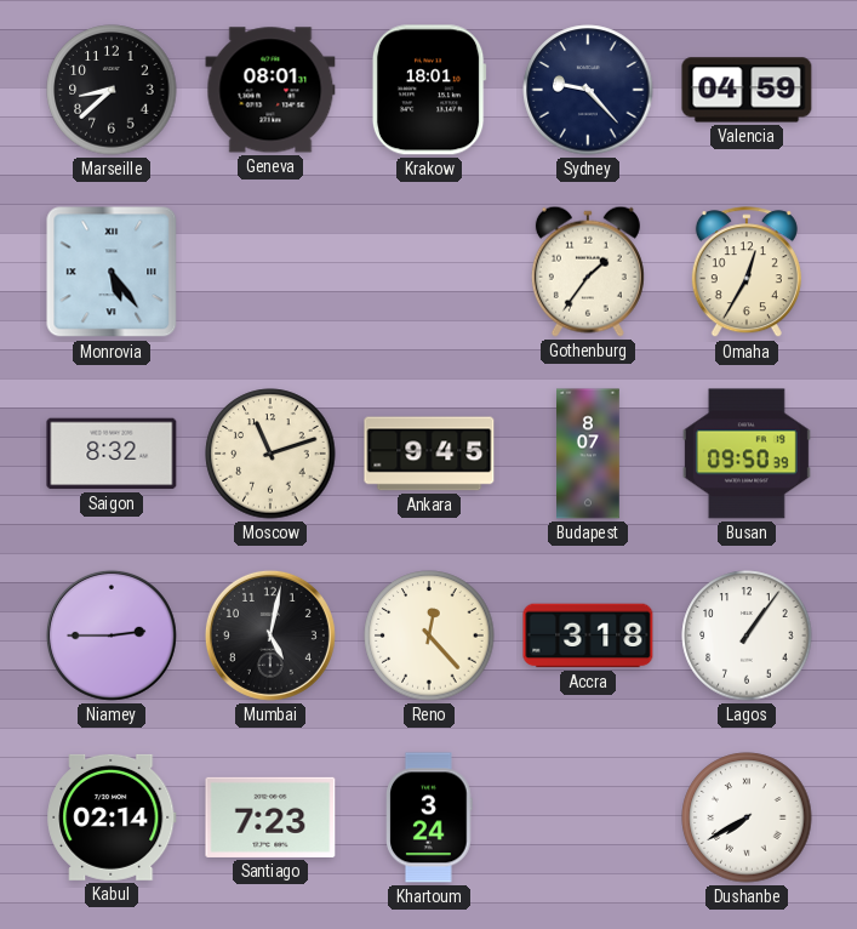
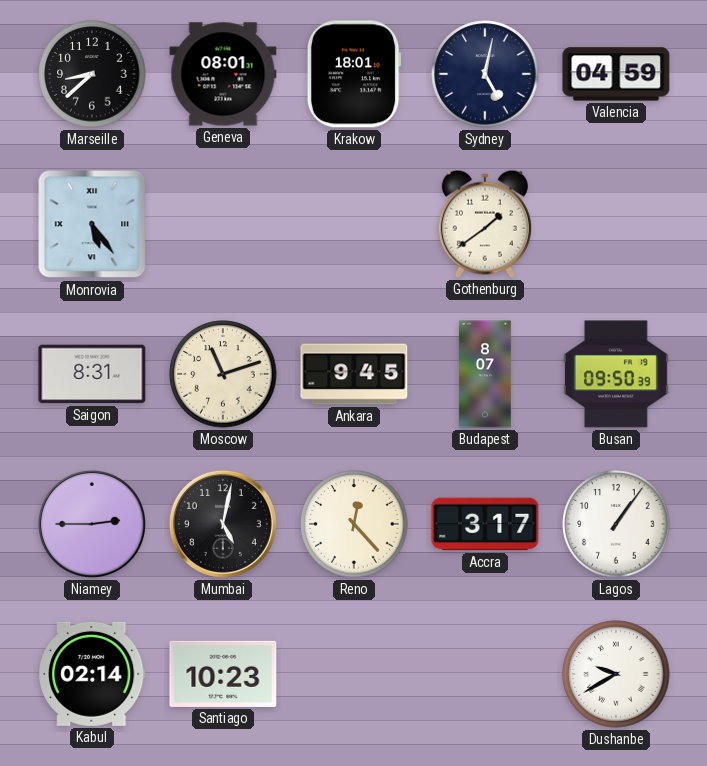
Sydney: 9:23 -> 5:02
Gothenburg: 1:36 -> 1:39
Omaha: 12:35 -> none
Saigon: 8:32 -> 8:31
Accra: 3:18 -> 3:17
Santiago: 7:23 -> 10:23
Khartoum: 3:24 -> none
Dushanbe: 7:40 -> 9:40
